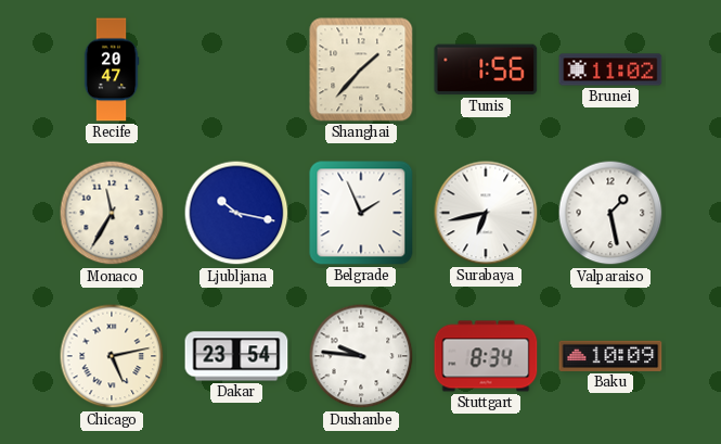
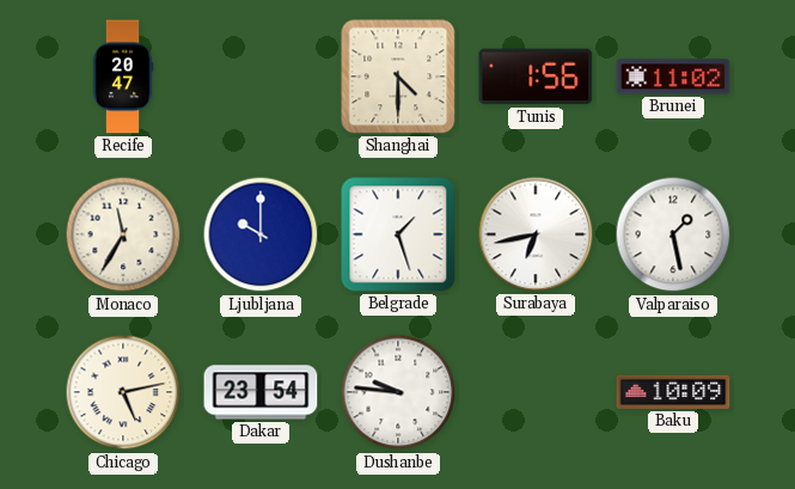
Shanghai: 1:37 -> 4:30
Ljubljana: 10:17 -> 10:00
Belgrade: 1:56 -> 1:27
Stuttgart: 8:34 -> none
